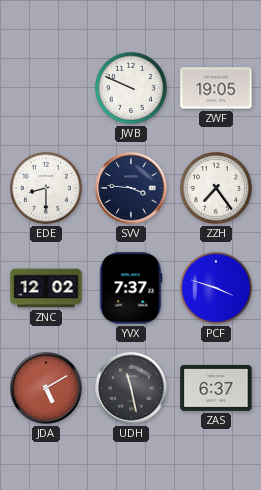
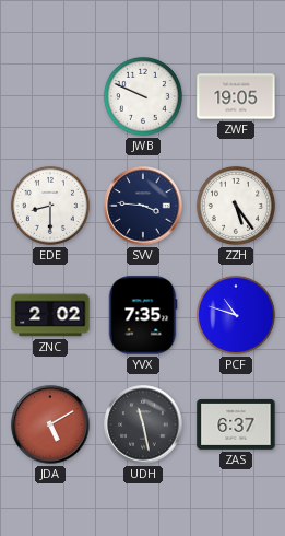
ZZH: 7:24 -> 5:24
ZNC: 12:02 -> 2:02
YVX: 7:37 -> 7:35
PCF: 3:48 -> 10:48
